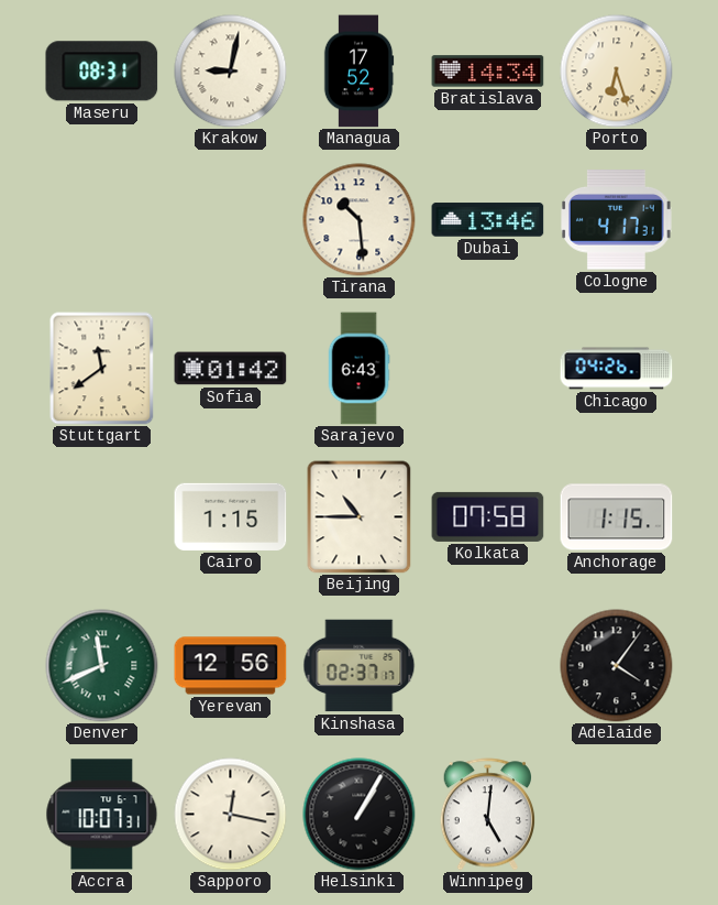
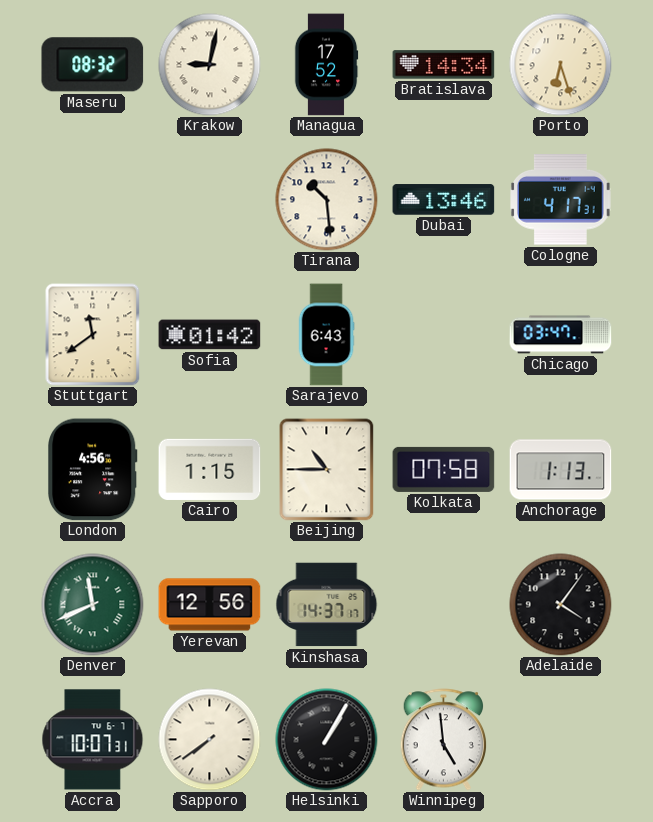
Maseru: 08:31 -> 08:32
Chicago: 04:26 -> 03:47
London: none -> 4:56
Anchorage: 1:15 -> 1:13
Kinshasa: 02:37 -> 14:37
Sapporo: 12:17 -> 7:39
Winnipeg: 5:01 -> 4:59
